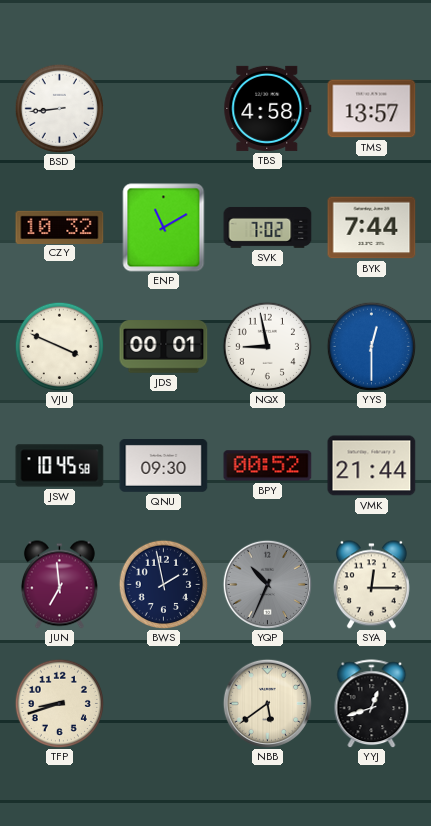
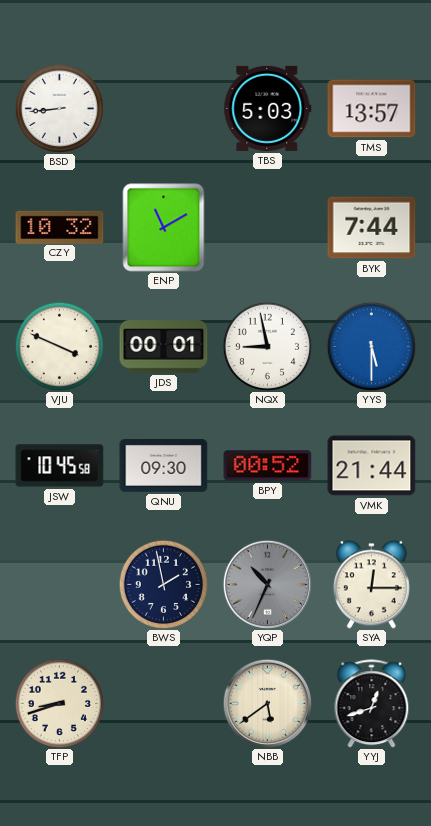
TBS: 4:58 -> 5:03
SVK: 7:02 -> none
YYS: 12:30 -> 5:30
JUN: 6:59 -> none
